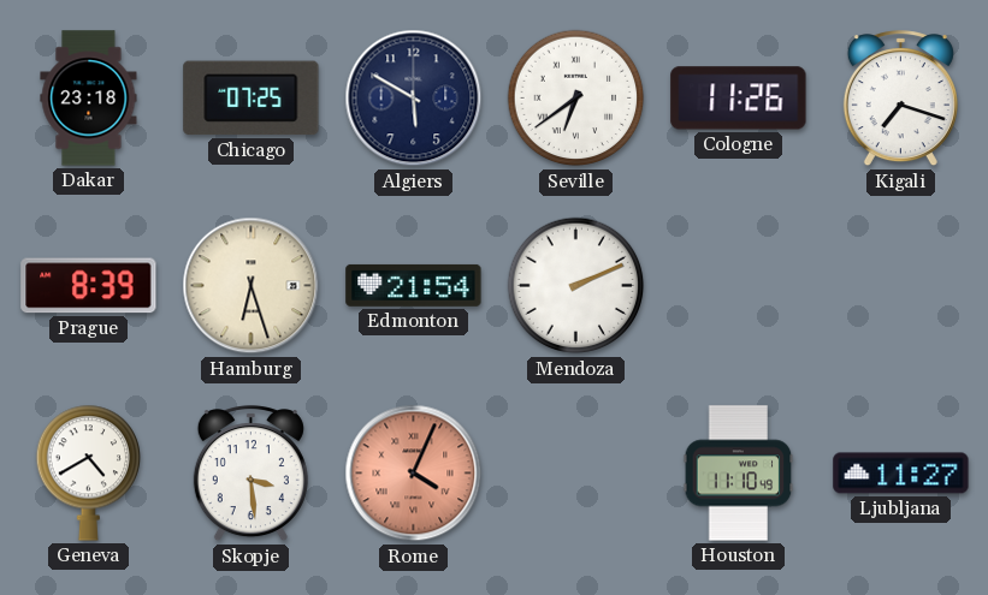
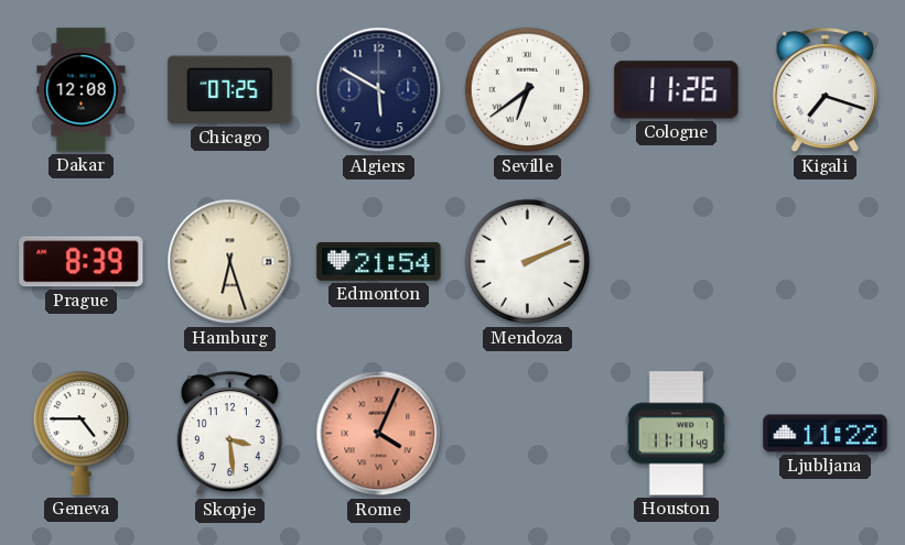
Dakar: 23:18 -> 12:08
Geneva: 4:40 -> 4:45
Houston: 11:10 -> 11:11
Ljubljana: 11:27 -> 11:22
